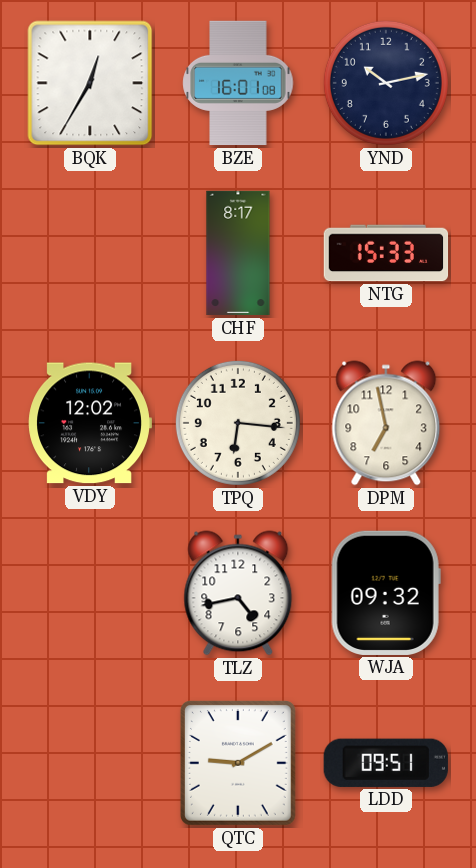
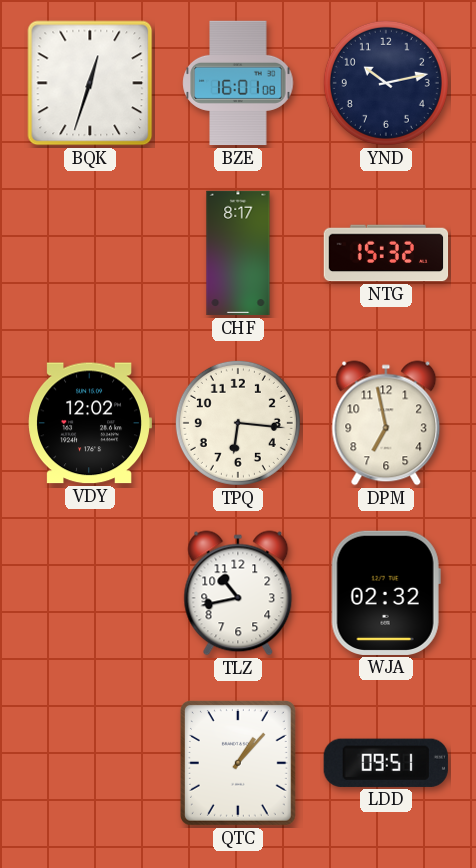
BQK: 12:35 -> 12:33
NTG: 15:33 -> 15:32
TLZ: 4:43 -> 10:43
WJA: 09:32 -> 02:32
QTC: 9:10 -> 1:07
